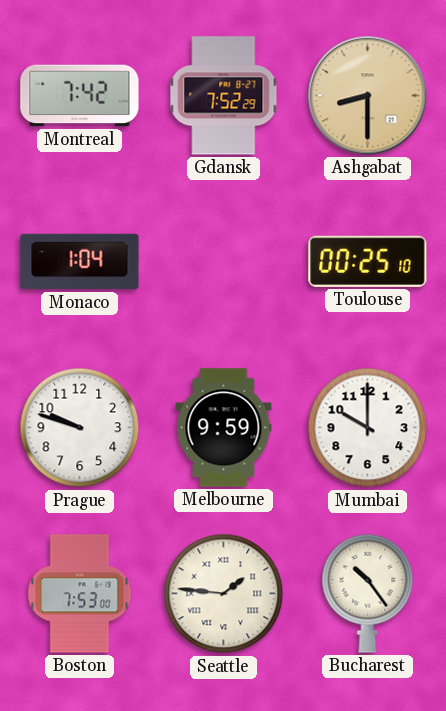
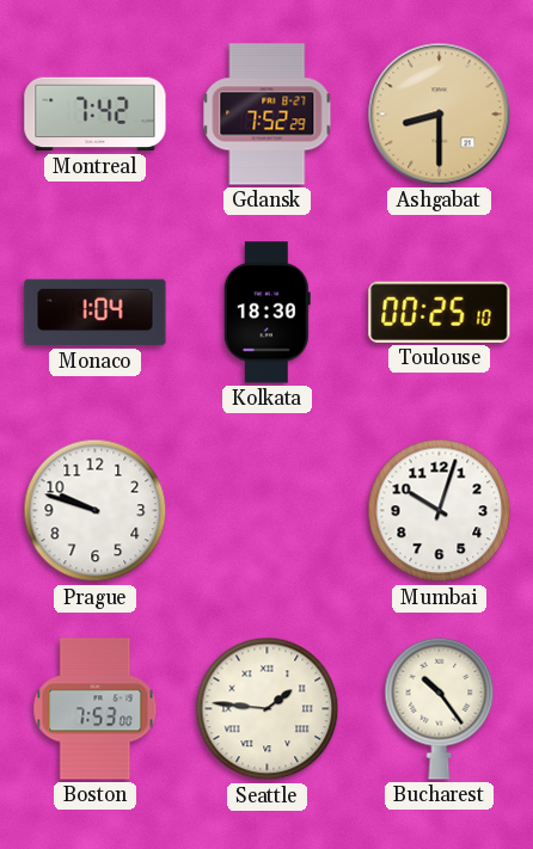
Kolkata: none -> 18:30
Melbourne: 9:59 -> none
Mumbai: 10:00 -> 10:03
